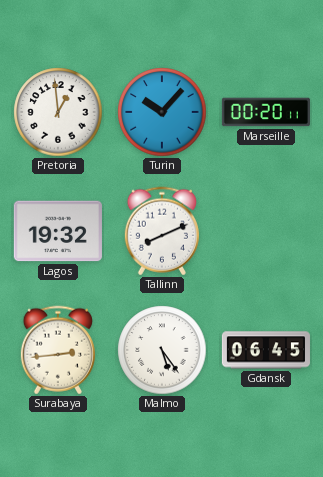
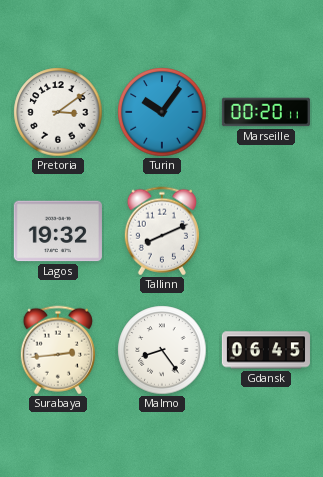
Pretoria: 12:59 -> 3:09
Turin: 10:07 -> 10:06
Malmo: 5:24 -> 8:24
